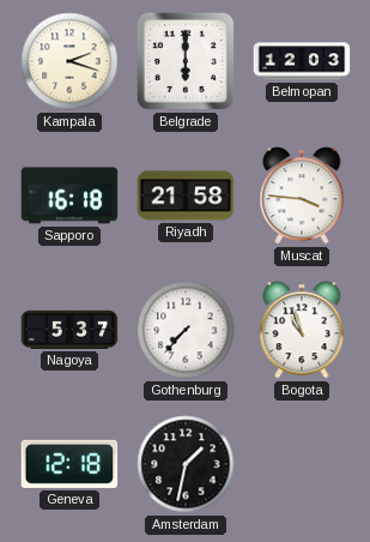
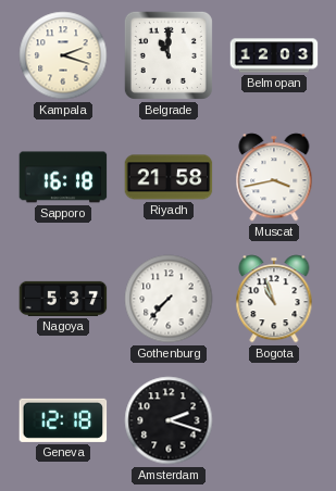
Belgrade: 6:00 -> 11:00
Muscat: 3:46 -> 3:43
Amsterdam: 1:32 -> 2:18
